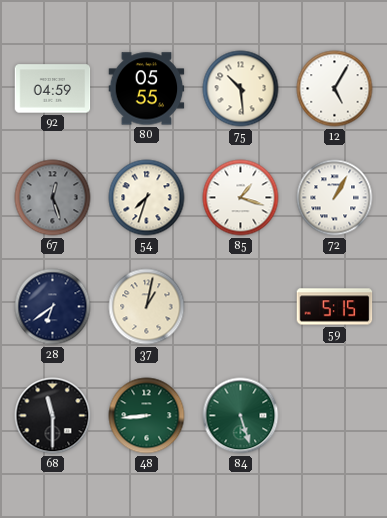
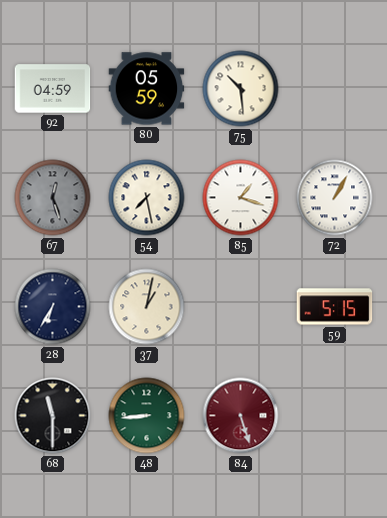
80: 05:55 -> 05:59
12: 5:05 -> none
54: 7:33 -> 7:28
28: 6:39 -> 6:35
84 dial: green -> burgundy
